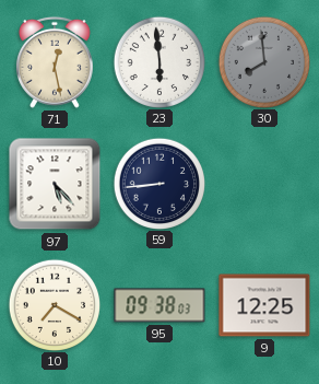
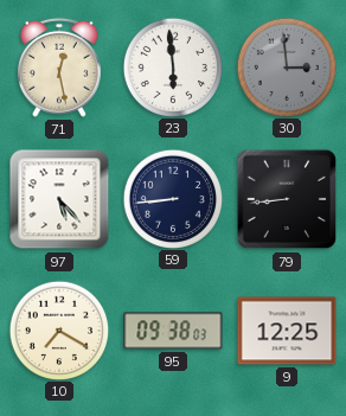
30: 7:59 -> 2:59
79: none -> 8:44
